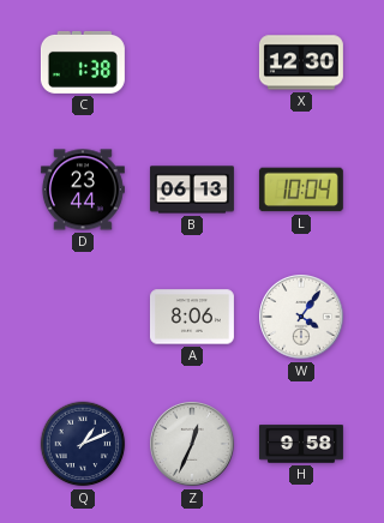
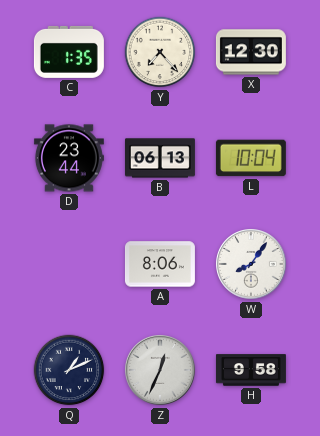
C: 1:38 -> 1:35
Y: none -> 7:23
W: 4:06 -> 8:06
